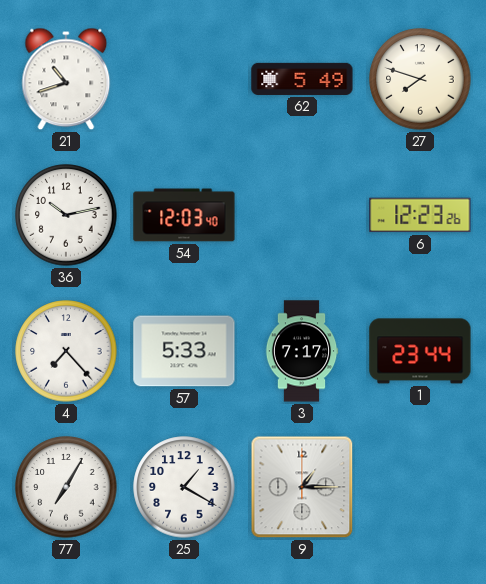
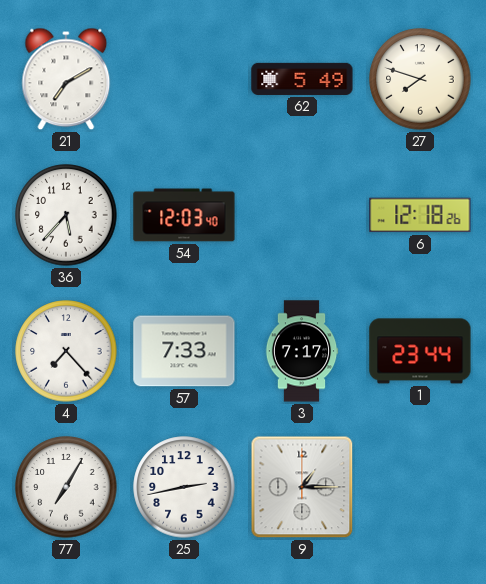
21: 10:42 -> 7:10
36: 10:13 -> 5:37
6: 12:23 -> 12:18
57: 5:33 -> 7:33
25: 1:20 -> 2:43
